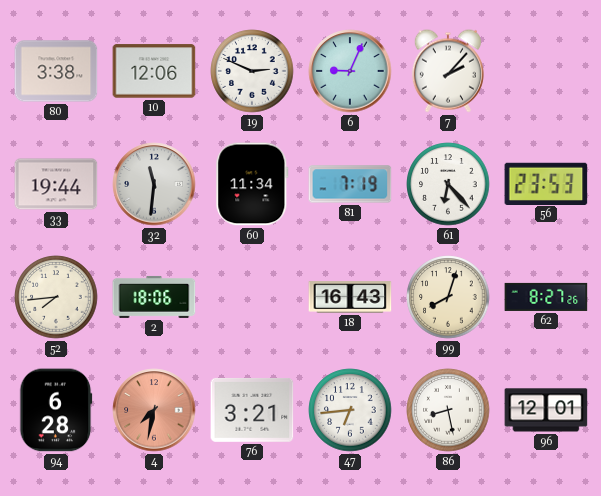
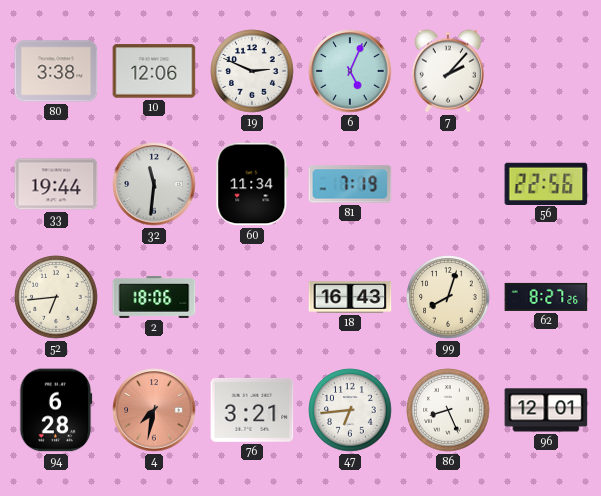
6: 9:04 -> 5:04
61: 6:23 -> none
56: 23:53 -> 22:56
52: 7:44 -> 6:44
86: 8:28 -> 8:26
